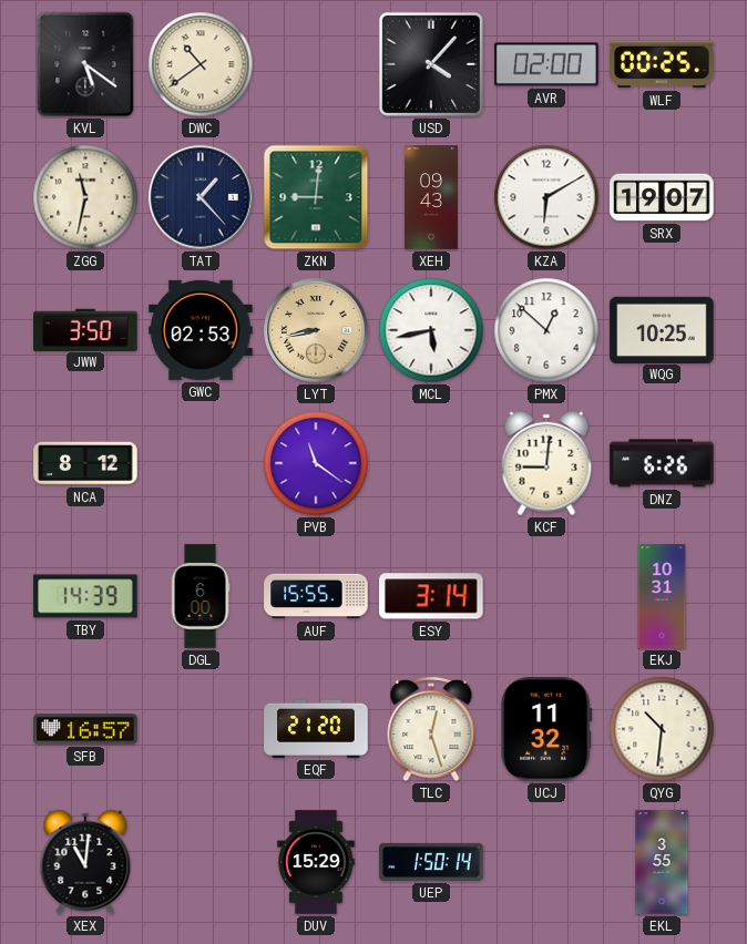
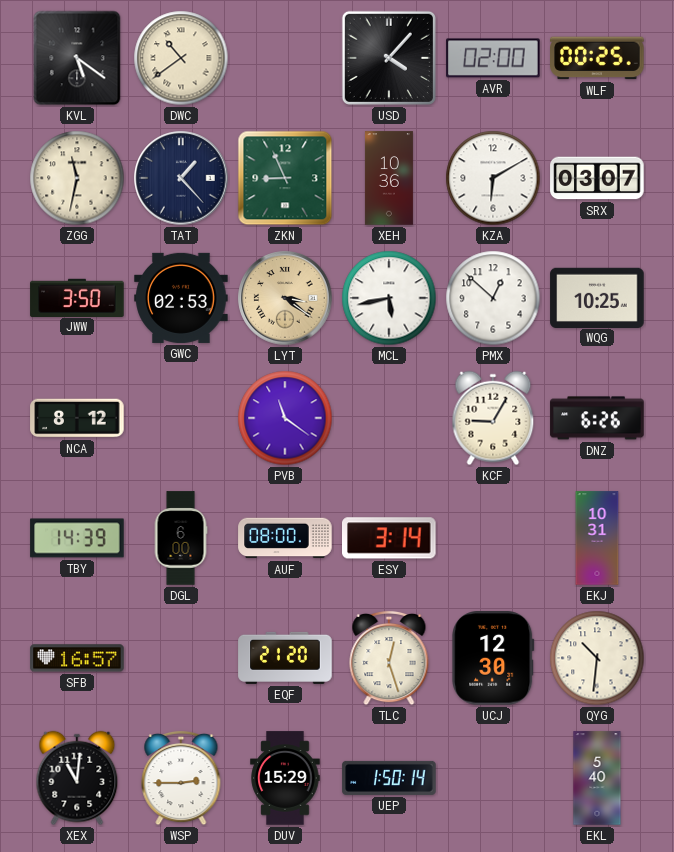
ZKN: 9:01 -> 8:56
XEH: 09:43 -> 10:36
SRX: 19:07 -> 03:07
LYT: 8:43 -> 3:21
KCF: 9:01 -> 9:05
AUF: 15:55 -> 08:00
UCJ: 11:32 -> 12:30
WSP: none -> 2:45
EKL: 3:55 -> 5:40
